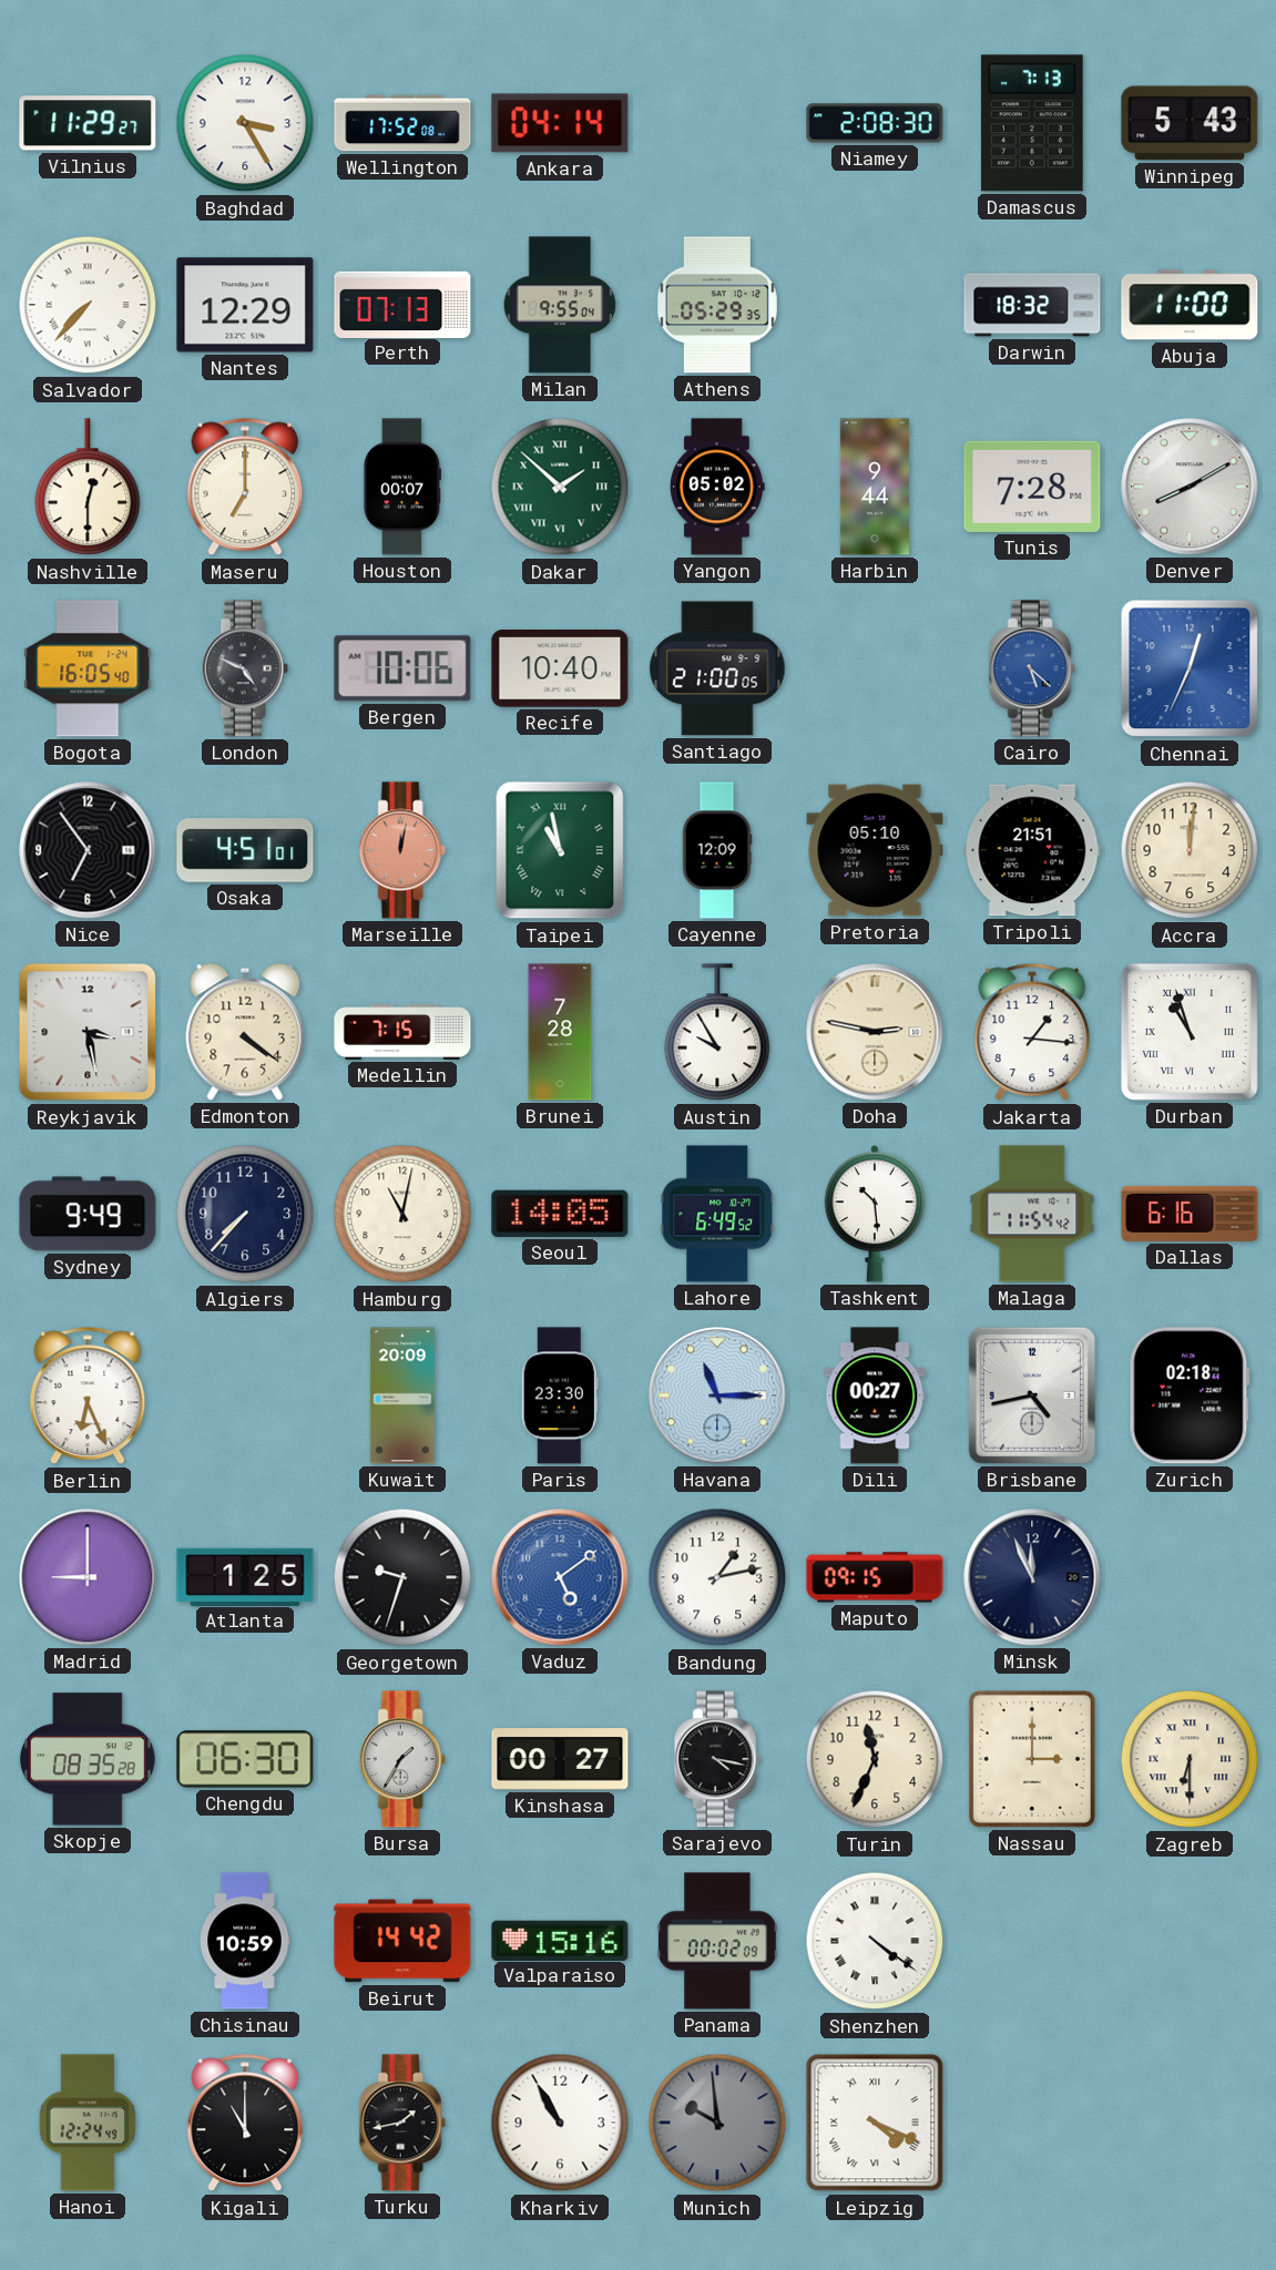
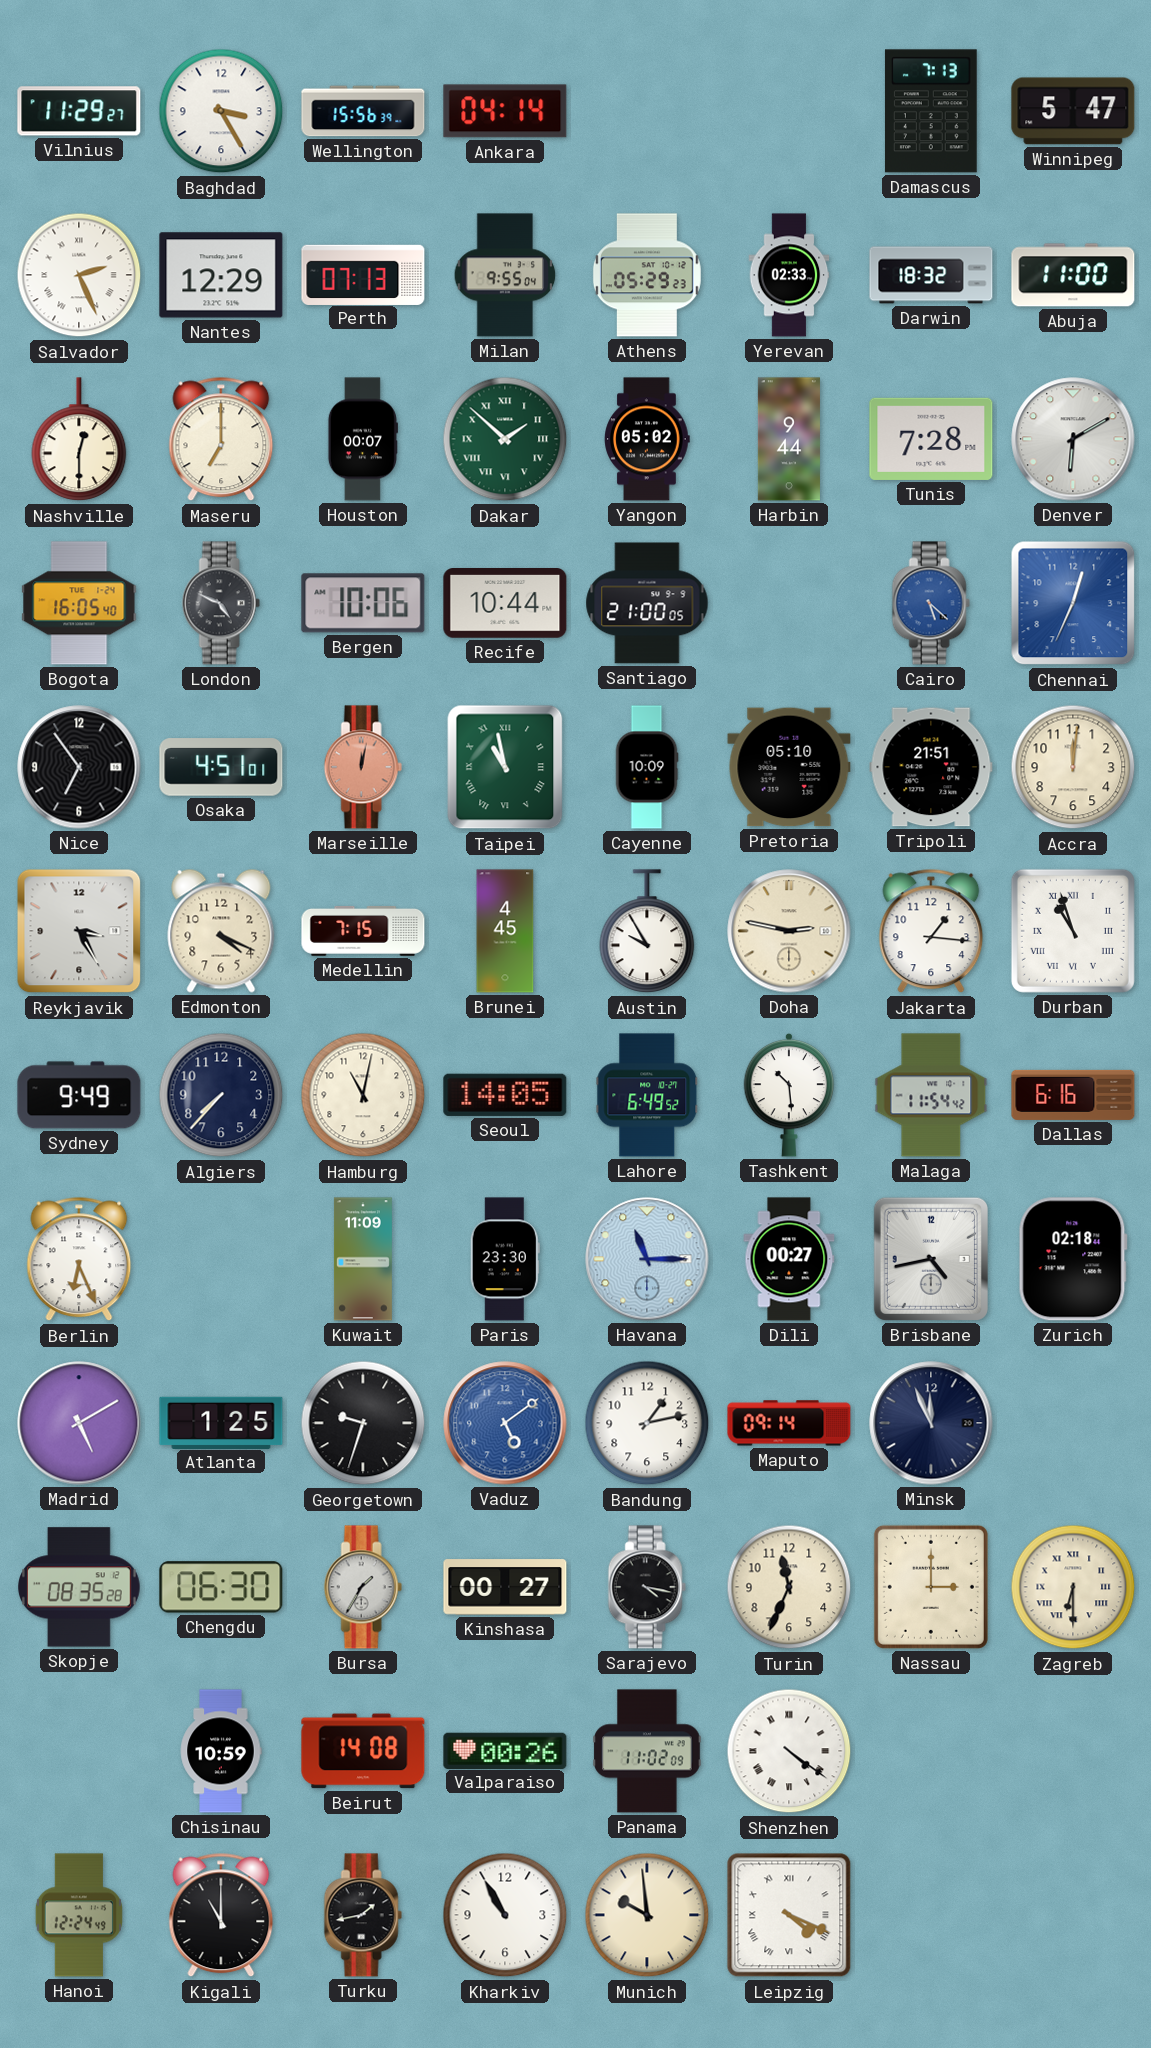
Wellington: 17:52 -> 15:56
Niamey: 2:08 -> none
Winnipeg: 5:43 -> 5:47
Salvador: 7:37 -> 2:26
Athens: 05:29:35 -> 05:29:23
Yerevan: none -> 02:33
Denver: 8:10 -> 6:10
Recife: 10:40 -> 10:44
Cayenne: 12:09 -> 10:09
Reykjavik: 3:28 -> 3:25
Edmonton: 4:21 -> 4:19
Brunei: 7:28 -> 4:45
Kuwait: 20:09 -> 11:09
Madrid: 9:00 -> 5:10
Maputo: 09:15 -> 09:14
Beirut: 14:42 -> 14:08
Valparaiso: 15:16 -> 00:26
Panama: 00:02 -> 11:02
Munich dial: grey -> cream
